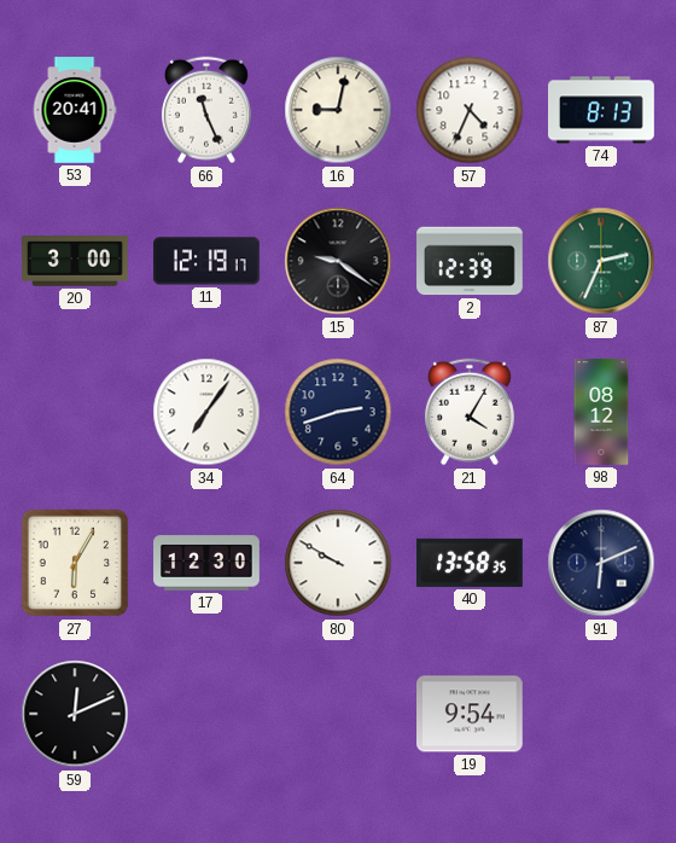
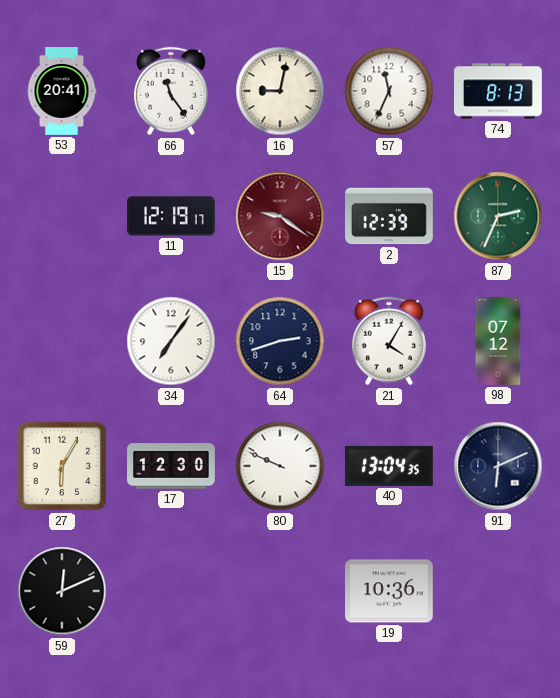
66: 11:26 -> 11:24
57: 4:34 -> 11:34
20: 3:00 -> none
15 dial: black -> burgundy
98: 08:12 -> 07:12
80: 9:50 -> 9:49
40: 13:58 -> 13:04
19: 9:54 -> 10:36
